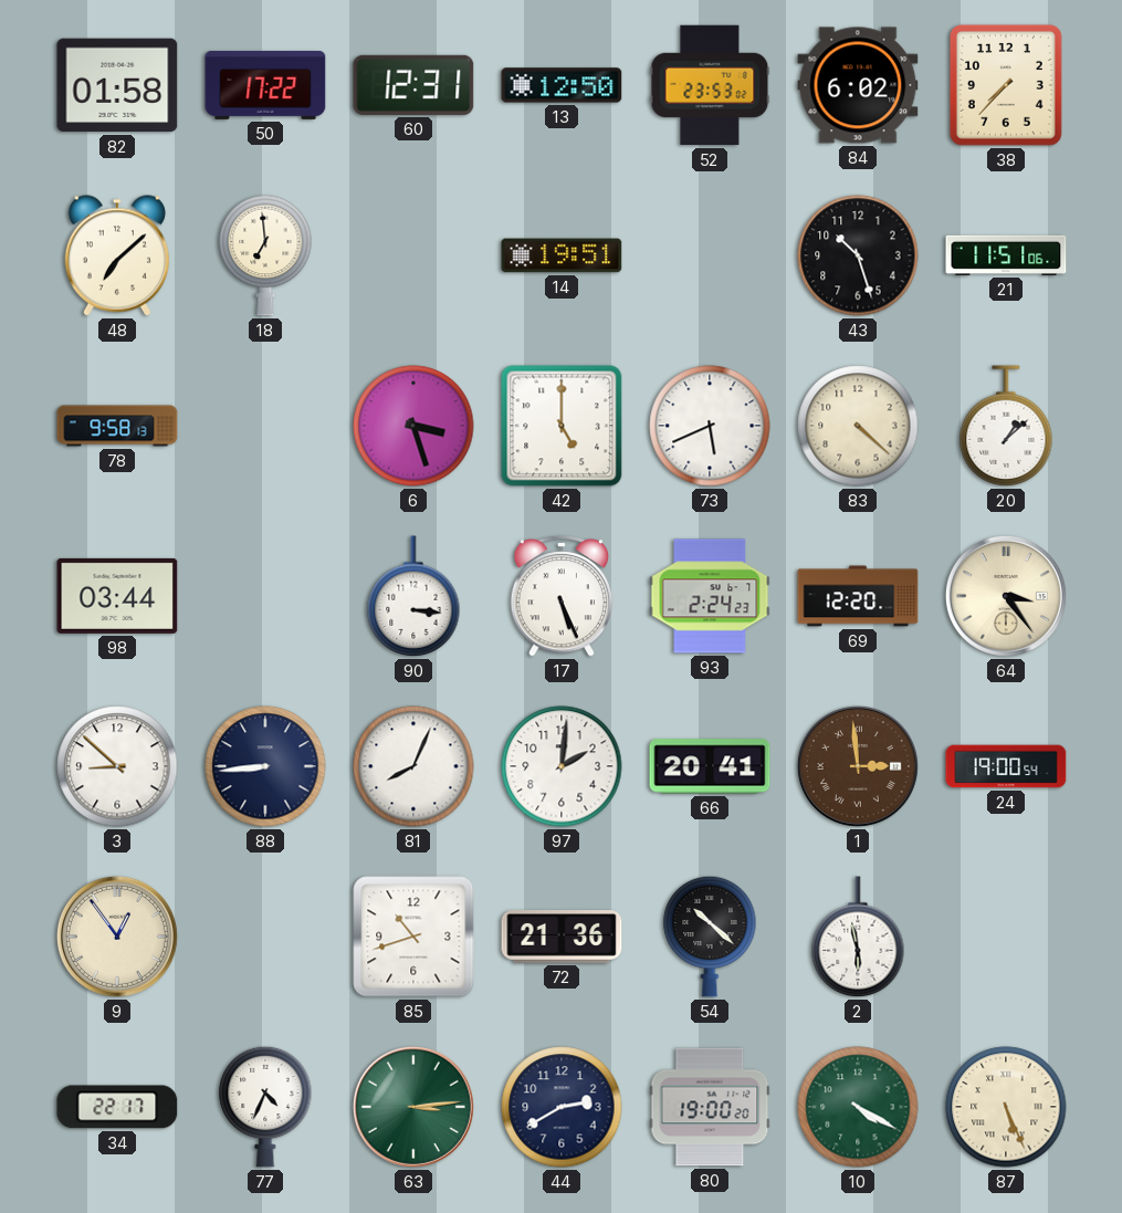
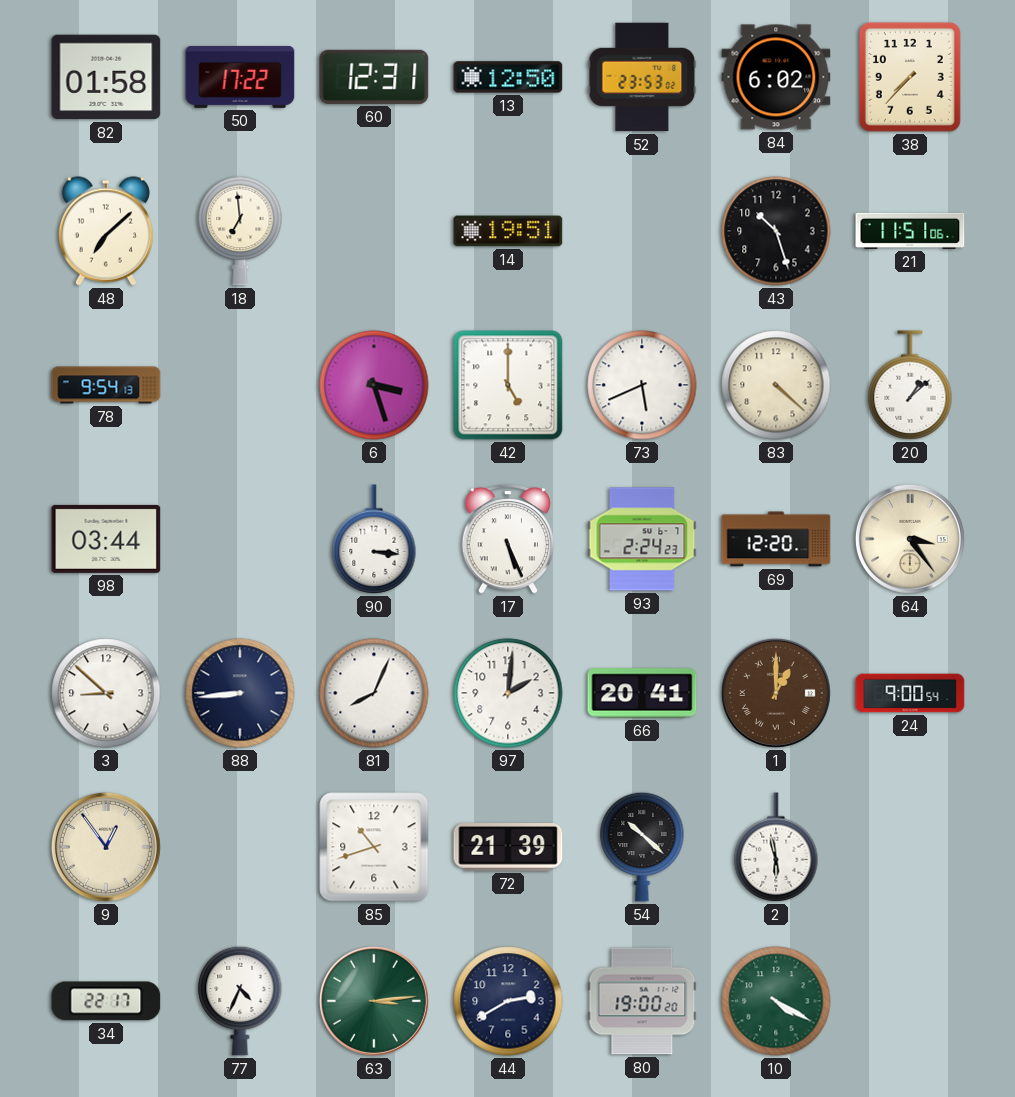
78: 9:58 -> 9:54
1: 2:59 -> 1:00
24: 19:00 -> 9:00
72: 21:36 -> 21:39
87: 5:26 -> none
